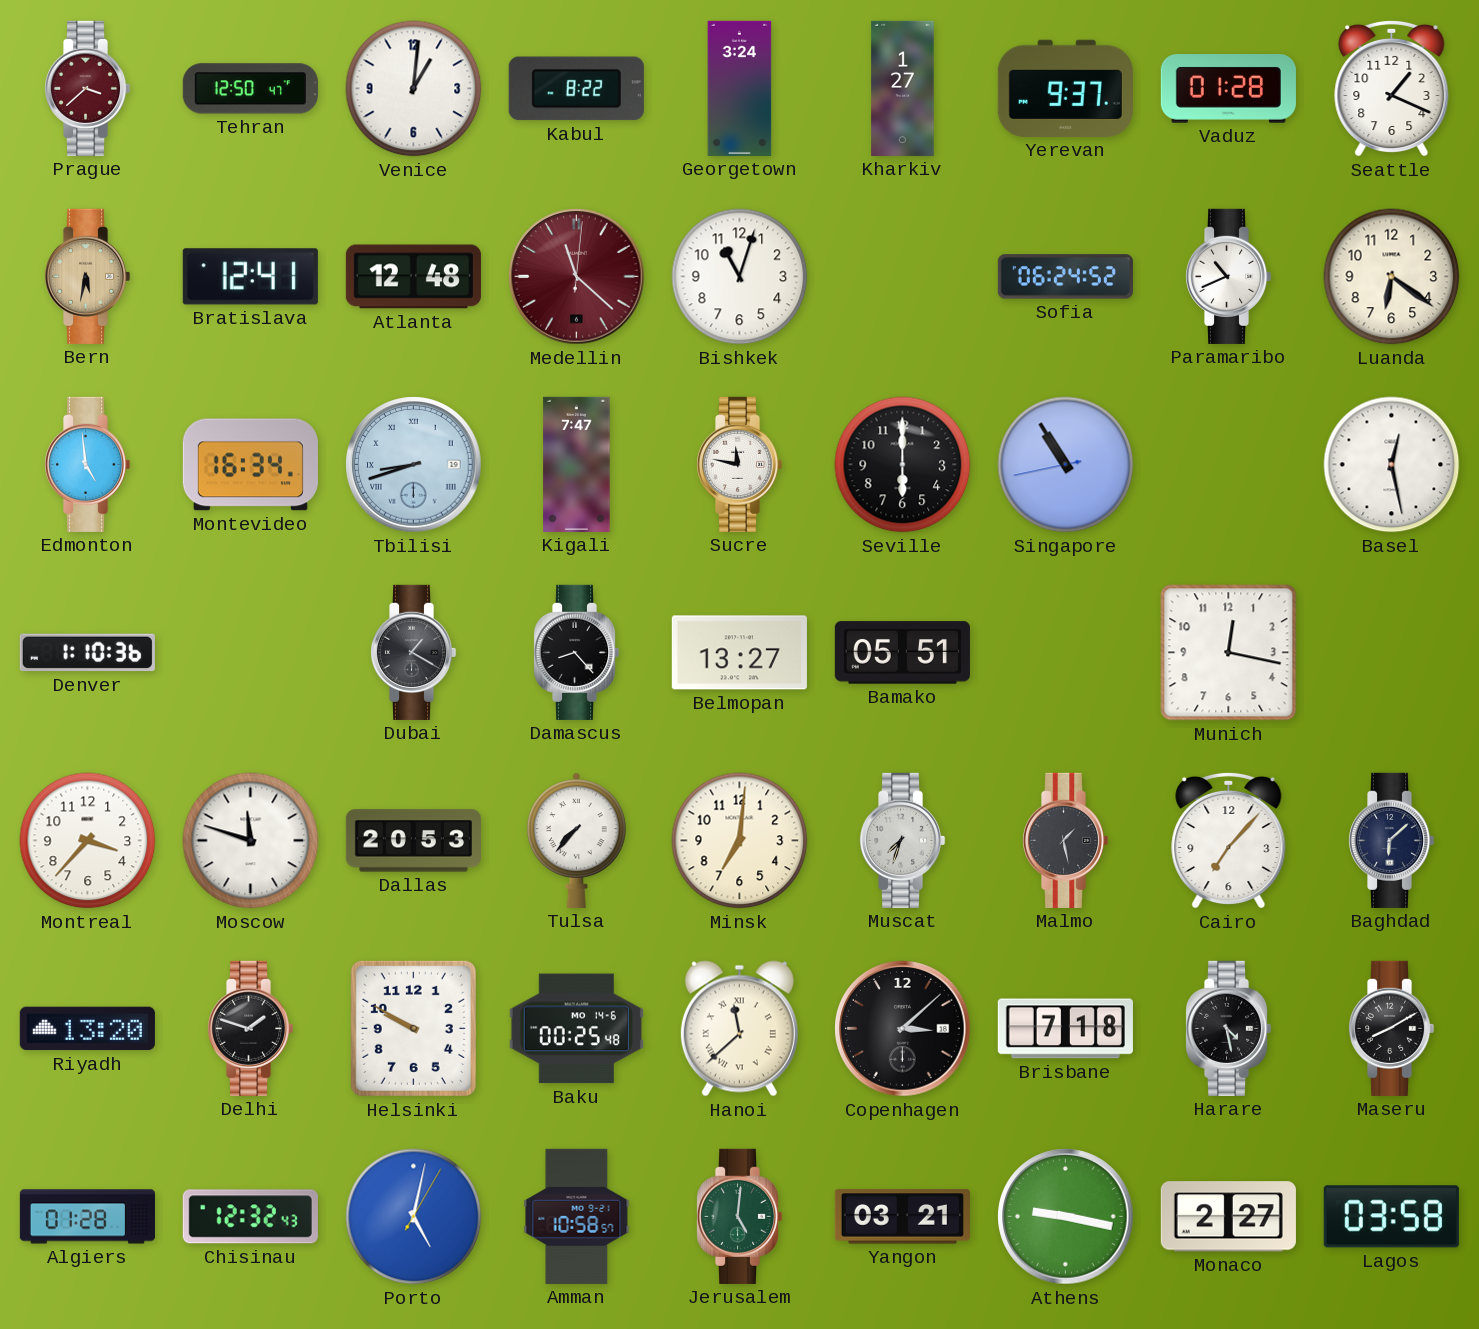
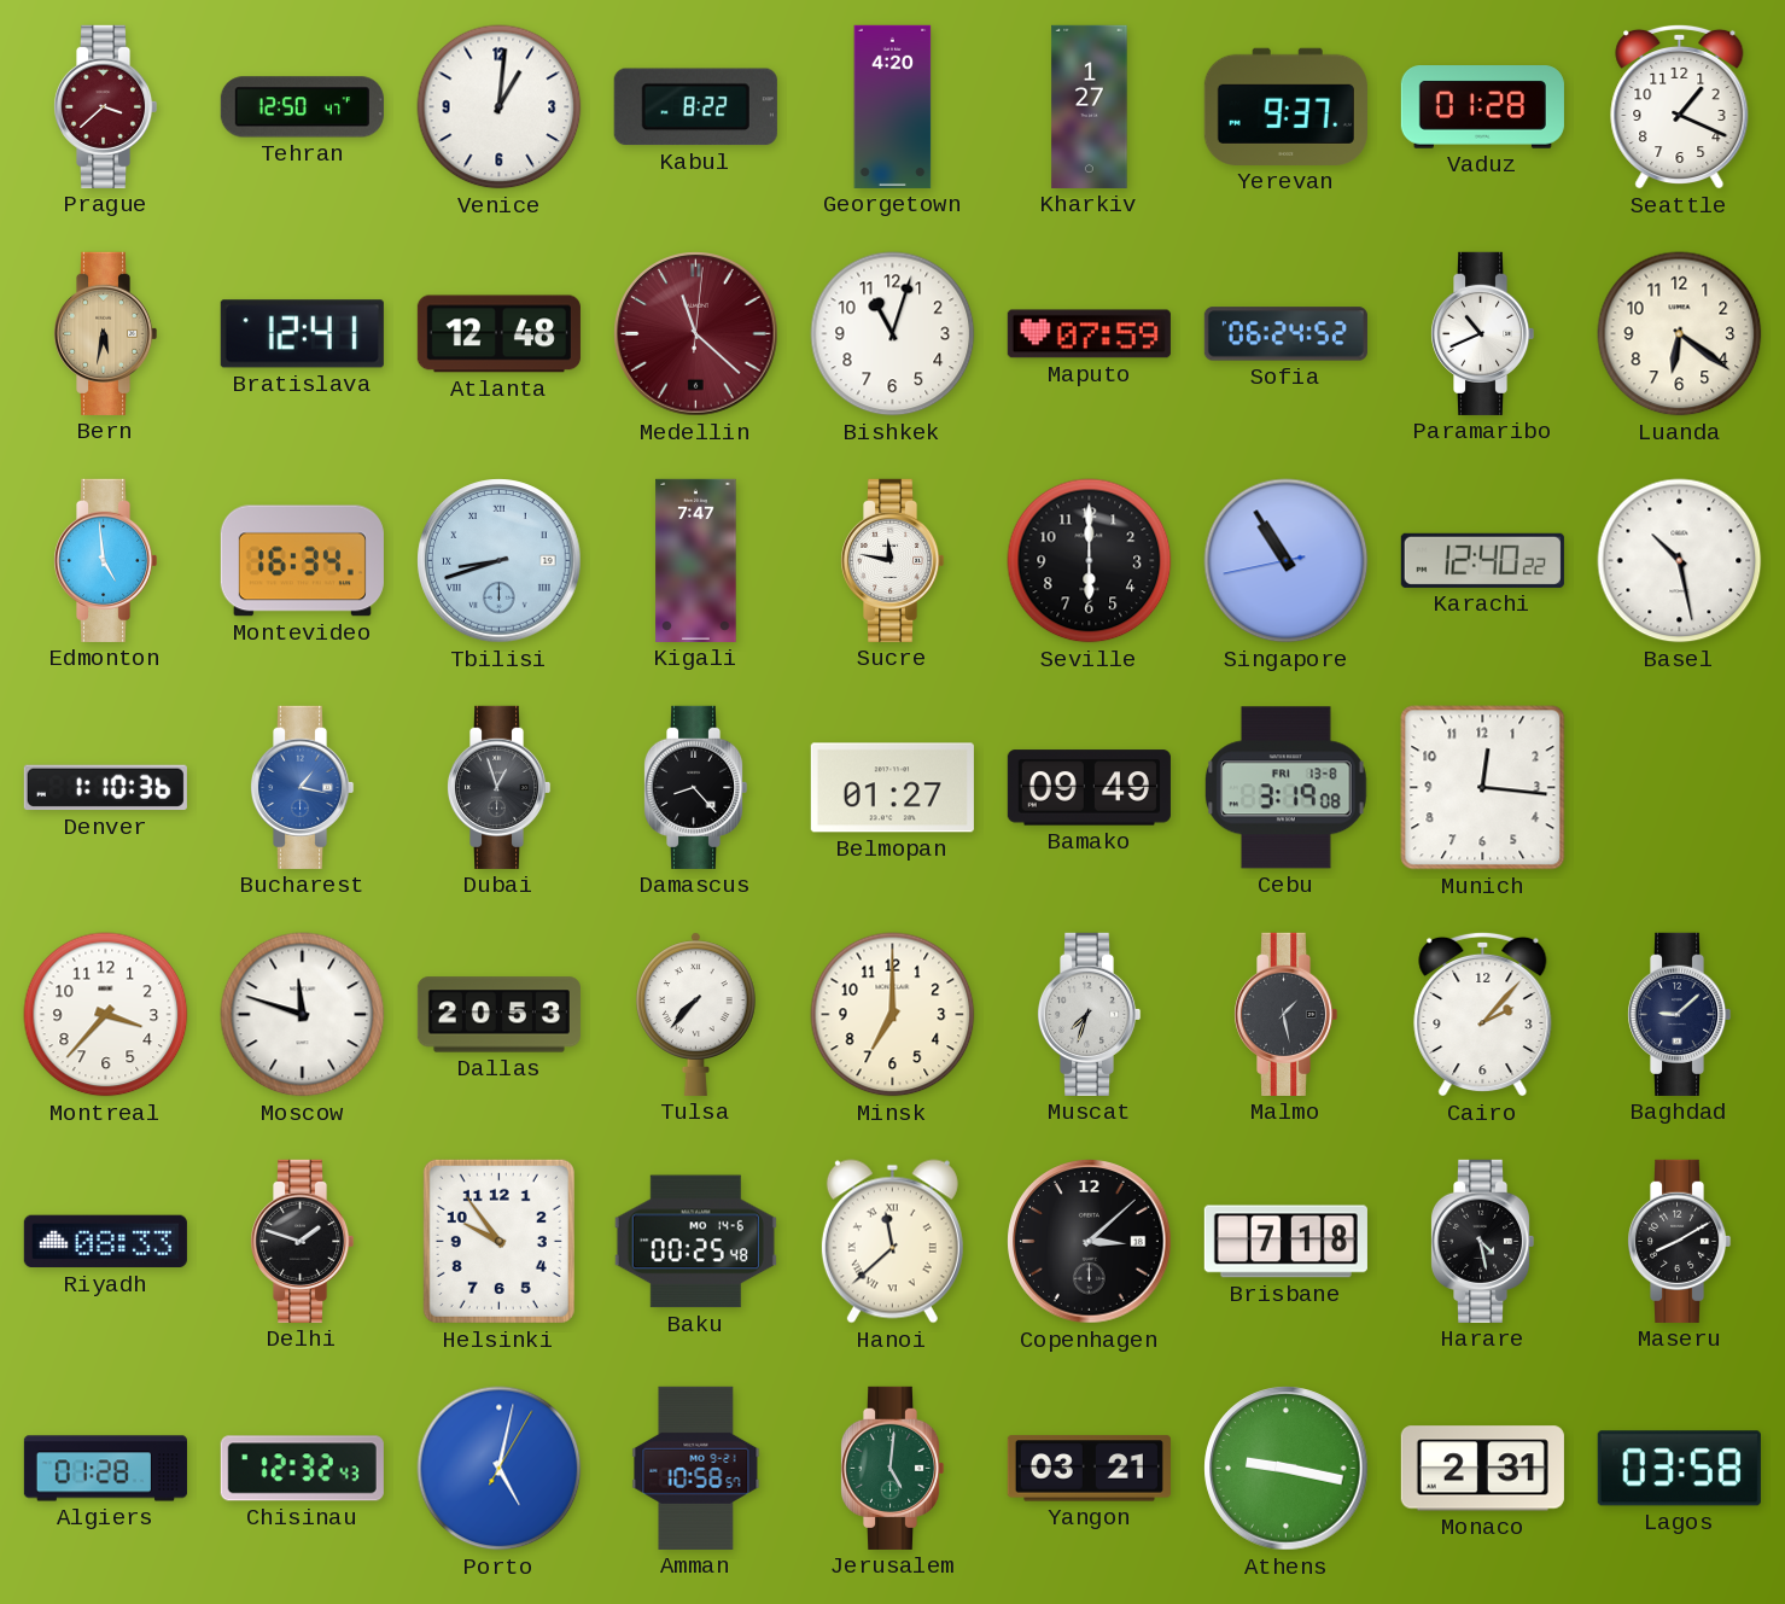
Georgetown: 3:24 -> 4:20
Maputo: none -> 07:59
Karachi: none -> 12:40
Basel: 12:28 -> 10:28
Bucharest: none -> 1:17
Dubai: 1:20 -> 12:57
Belmopan: 13:27 -> 01:27
Bamako: 05:51 -> 09:49
Cebu: none -> 3:19
Munich: 12:17 -> 12:16
Minsk: 7:01 -> 7:00
Cairo: 7:07 -> 2:07
Baghdad: 6:08 -> 9:08
Riyadh: 13:20 -> 08:33
Helsinki: 9:50 -> 9:54
Monaco: 2:27 -> 2:31
